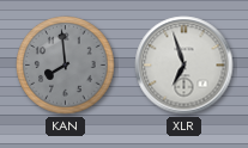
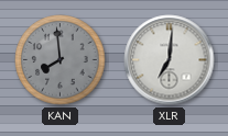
XLR: 6:57 -> 7:01
